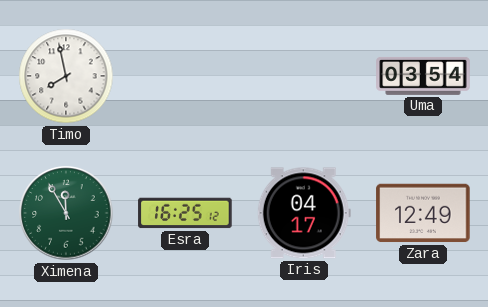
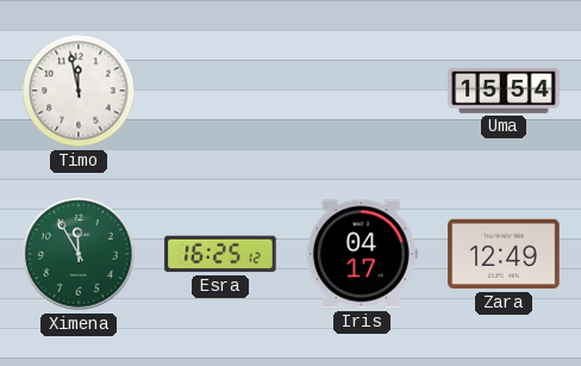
Timo: 7:58 -> 11:58
Uma: 03:54 -> 15:54
